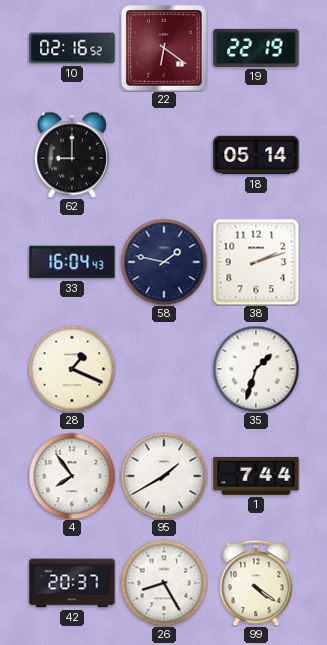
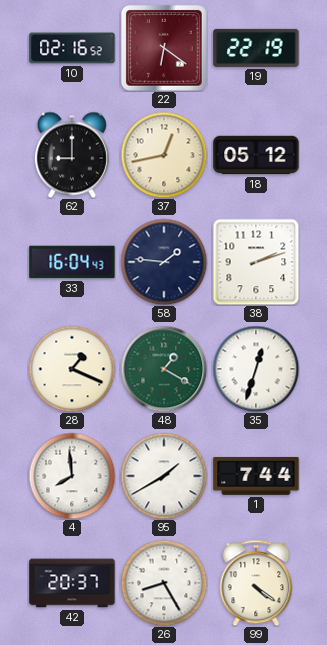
37: none -> 12:43
18: 05:14 -> 05:12
58: 1:47 -> 1:46
48: none -> 1:20
35: 1:33 -> 12:33
4: 7:54 -> 7:59
